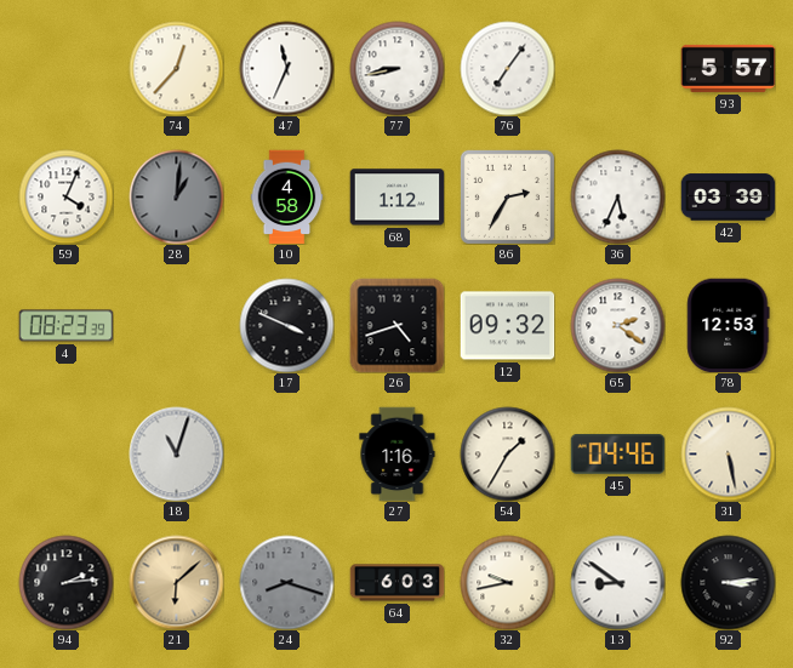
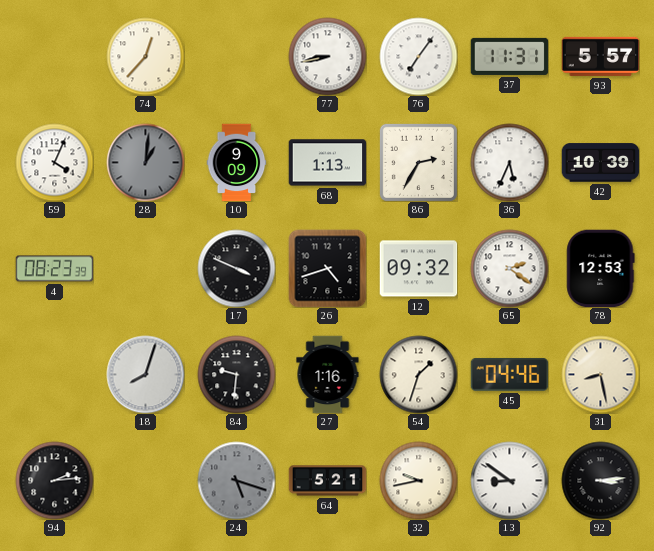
47: 11:34 -> none
37: none -> 11:31
10: 4:58 -> 9:09
68: 1:12 -> 1:13
42: 03:39 -> 10:39
18: 11:03 -> 8:03
84: none -> 9:31
54: 1:35 -> 1:33
31: 5:28 -> 8:28
21: 6:08 -> none
24: 8:18 -> 5:18
64: 6:03 -> 5:21
